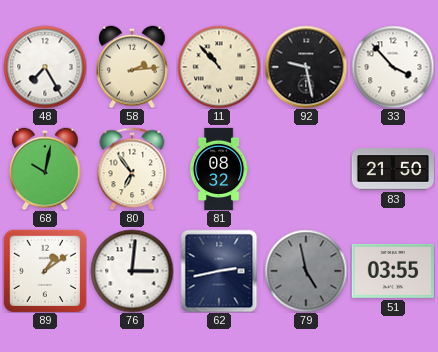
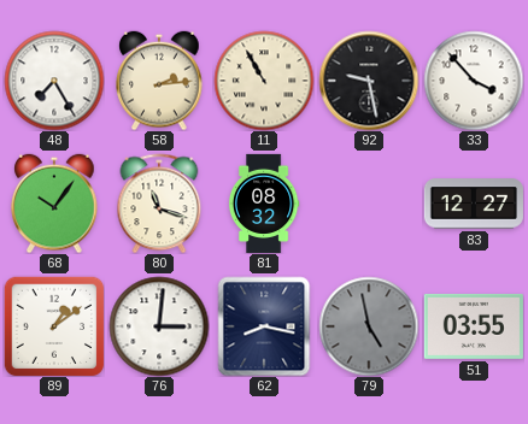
11: 10:53 -> 10:55
68: 10:02 -> 10:06
80: 6:54 -> 11:18
83: 21:50 -> 12:27
62: 2:43 -> 8:17
